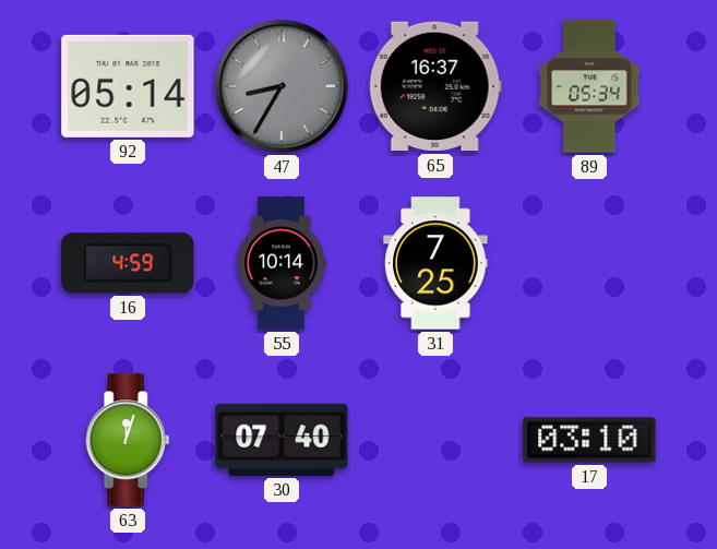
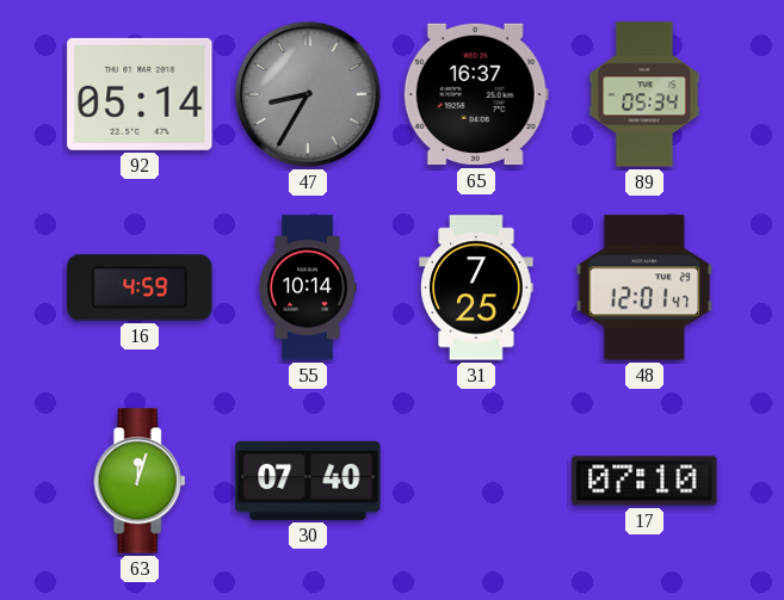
48: none -> 12:01
17: 03:10 -> 07:10
